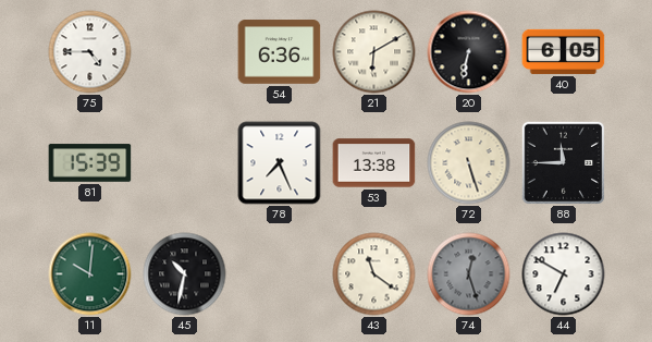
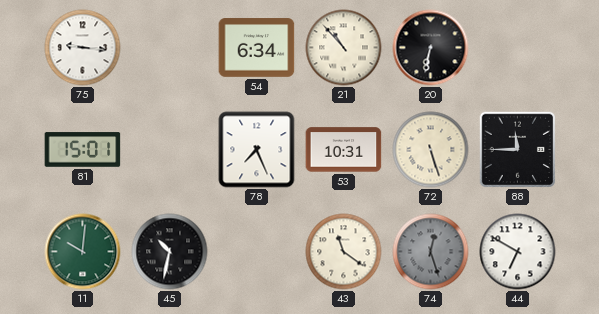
75: 4:45 -> 9:16
54: 6:36 -> 6:34
21: 6:10 -> 10:53
40: 6:05 -> none
81: 15:39 -> 15:01
53: 13:38 -> 10:31
